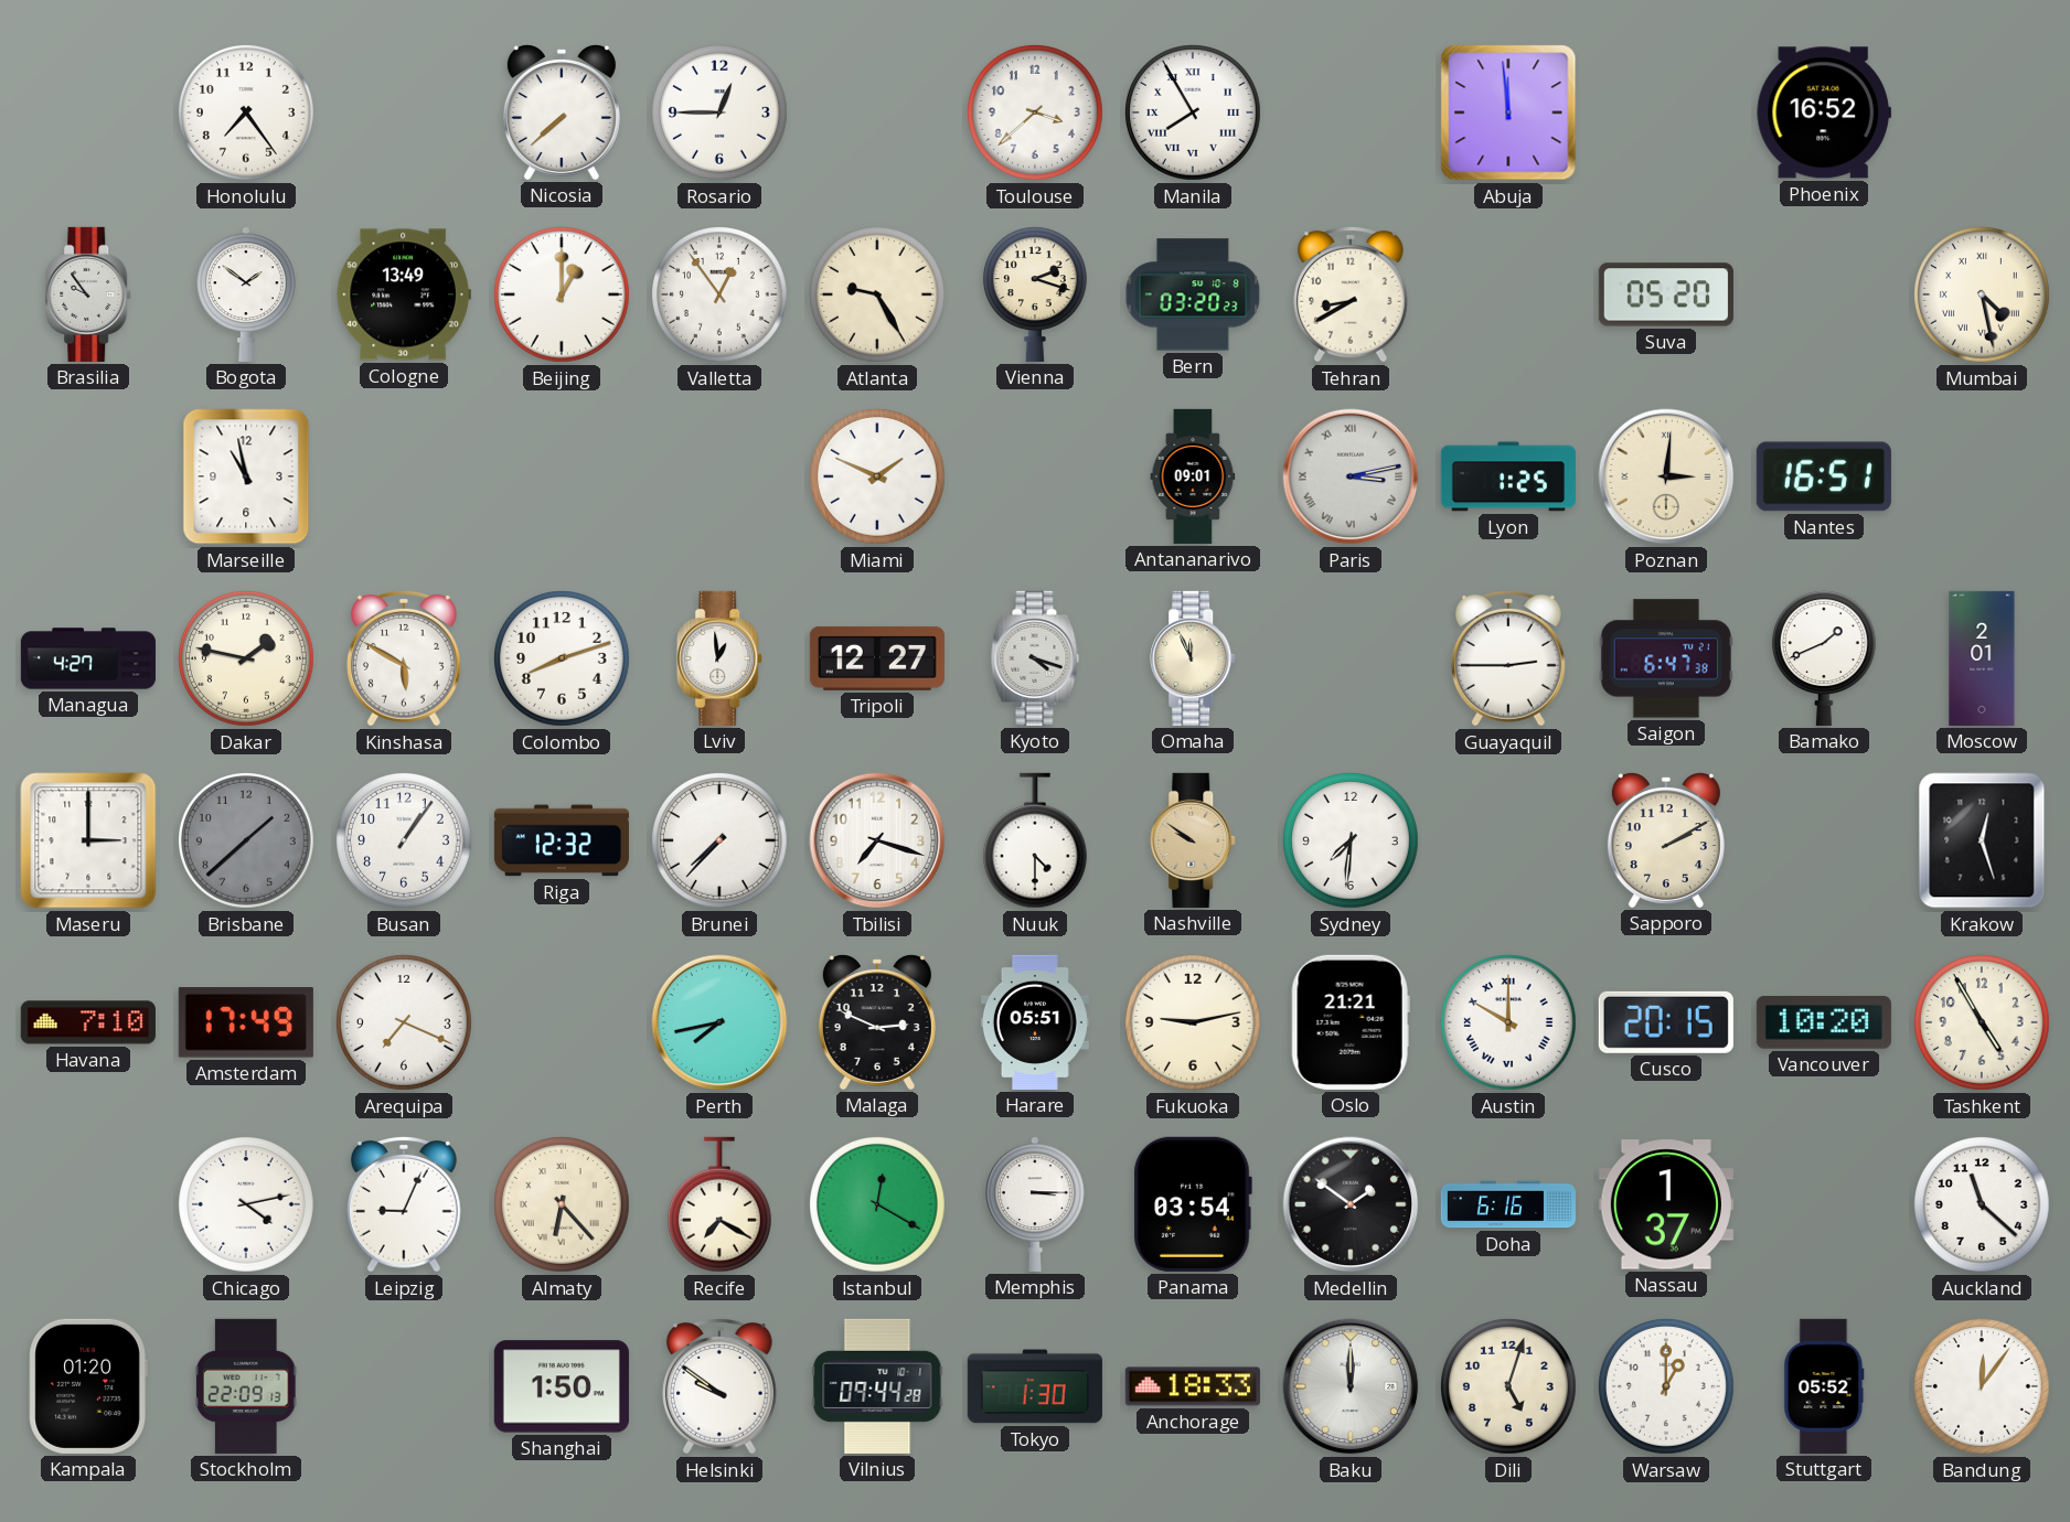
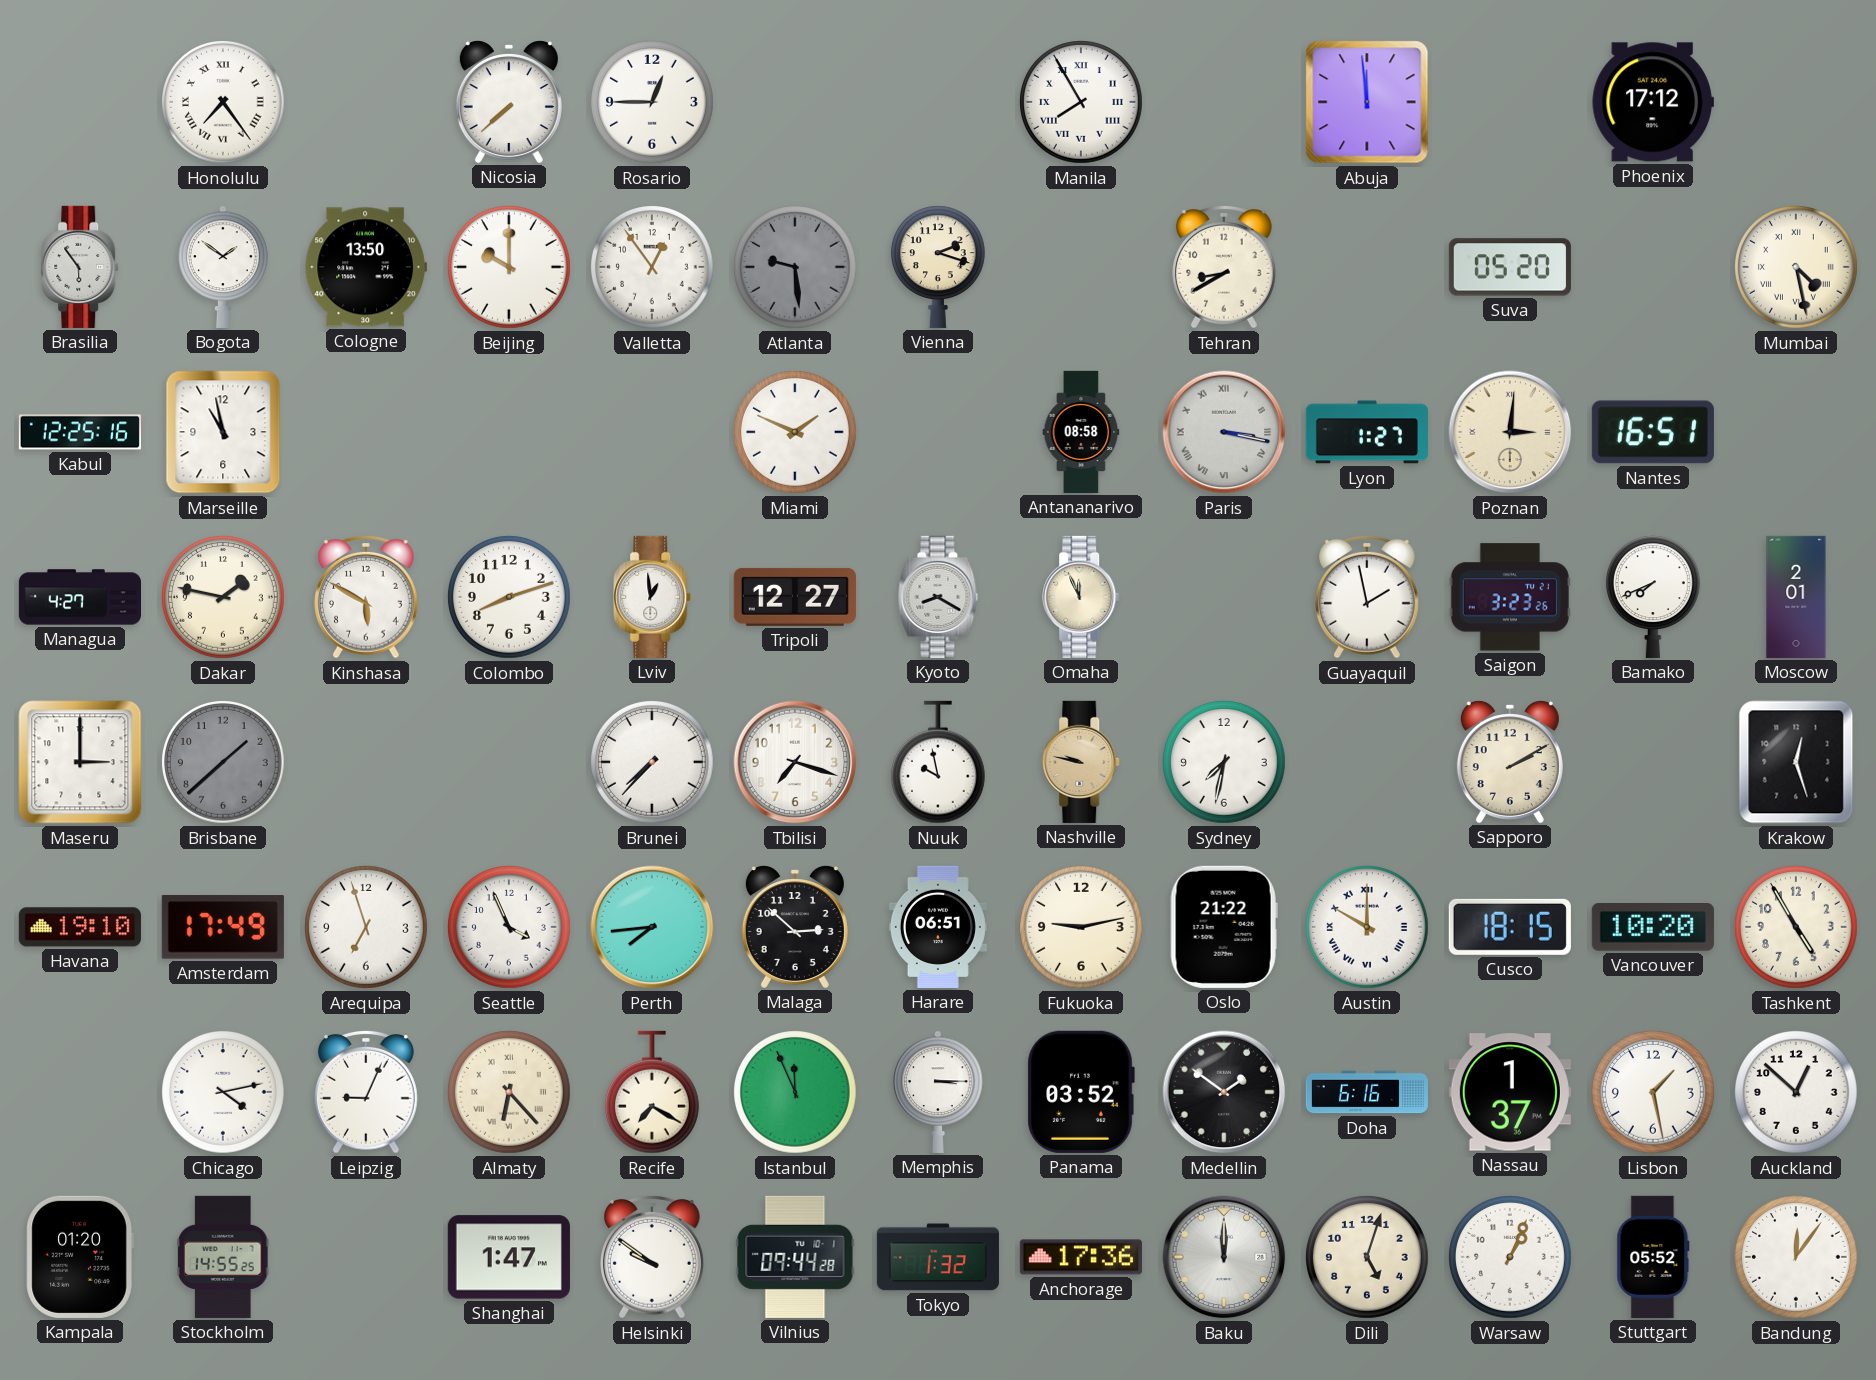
Honolulu numerals: Arabic -> Roman
Toulouse: 3:38 -> none
Phoenix: 16:52 -> 17:12
Brasilia: 9:54 -> 5:54
Cologne: 13:49 -> 13:50
Beijing: 1:00 -> 10:00
Atlanta: 9:25 -> 9:29
Atlanta dial: cream -> grey
Bern: 03:20 -> none
Kabul: none -> 12:25
Antananarivo: 09:01 -> 08:58
Paris: 3:13 -> 3:17
Lyon: 1:25 -> 1:27
Kyoto: 4:18 -> 8:20
Guayaquil: 2:45 -> 1:58
Saigon: 6:47 -> 3:23
Bamako: 1:41 -> 7:41
Busan: 1:06 -> none
Riga: 12:32 -> none
Nuuk: 4:30 -> 9:58
Nashville: 9:51 -> 9:47
Sydney: 7:31 -> 7:32
Havana: 7:10 -> 19:10
Arequipa: 7:19 -> 6:57
Seattle: none -> 3:56
Perth: 7:43 -> 7:44
Malaga: 2:49 -> 2:52
Harare: 05:51 -> 06:51
Oslo: 21:21 -> 21:22
Cusco: 20:15 -> 18:15
Istanbul: 12:20 -> 11:56
Panama: 03:54 -> 03:52
Lisbon: none -> 1:28
Auckland: 11:22 -> 12:52
Stockholm: 22:09 -> 14:55
Shanghai: 1:50 -> 1:47
Tokyo: 1:30 -> 1:32
Anchorage: 18:33 -> 17:36
Warsaw: 1:00 -> 1:04
